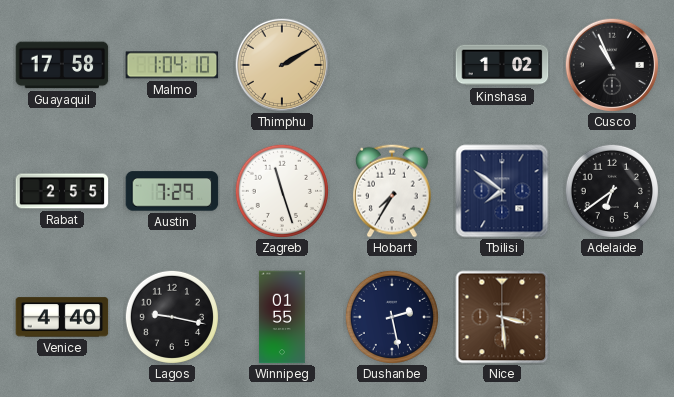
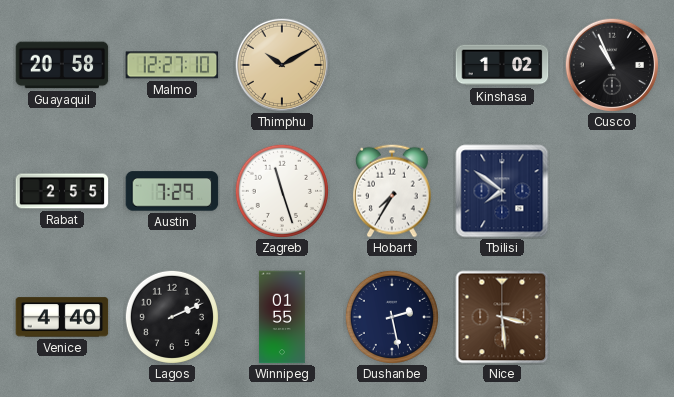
Guayaquil: 17:58 -> 20:58
Malmo: 1:04 -> 12:27
Thimphu: 2:10 -> 10:10
Adelaide: 6:39 -> none
Lagos: 9:17 -> 2:11
